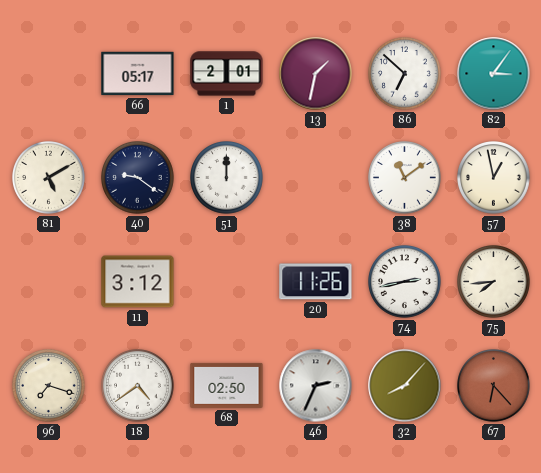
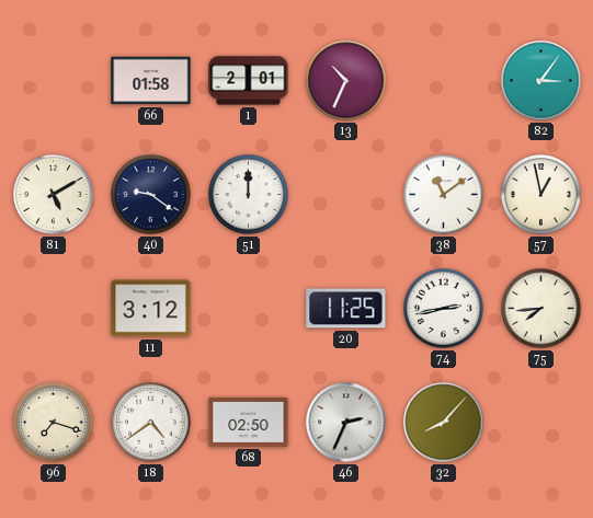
66: 05:17 -> 01:58
13: 1:32 -> 10:34
86: 6:52 -> none
20: 11:26 -> 11:25
67: 6:23 -> none
